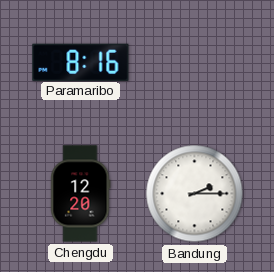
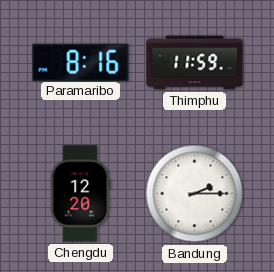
Thimphu: none -> 11:59
